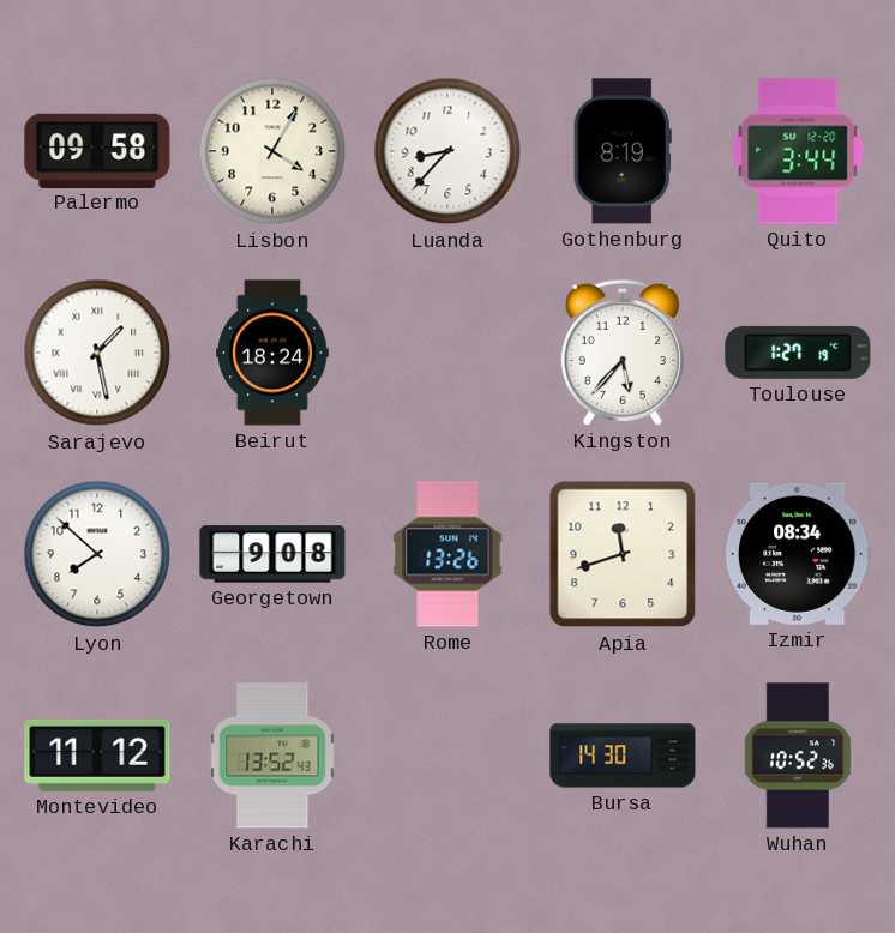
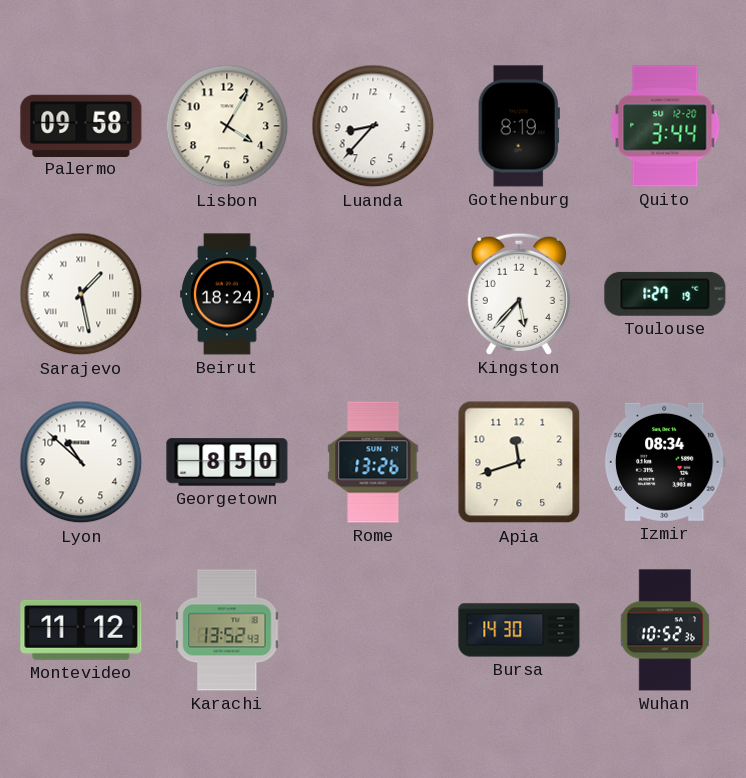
Lyon: 7:52 -> 10:52
Georgetown: 9:08 -> 8:50
